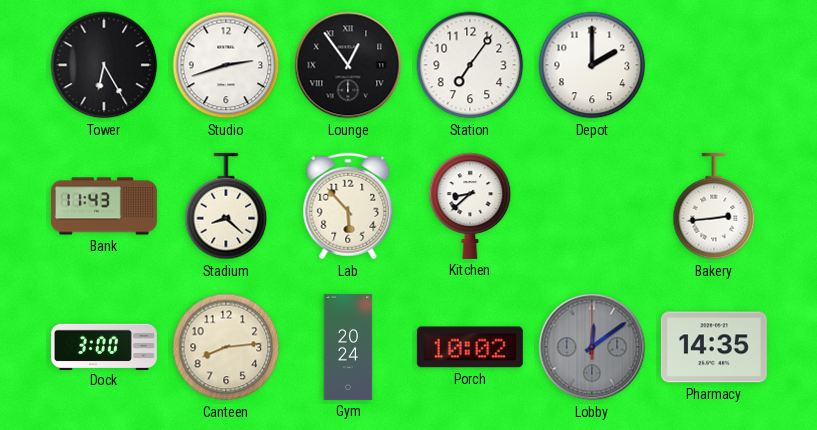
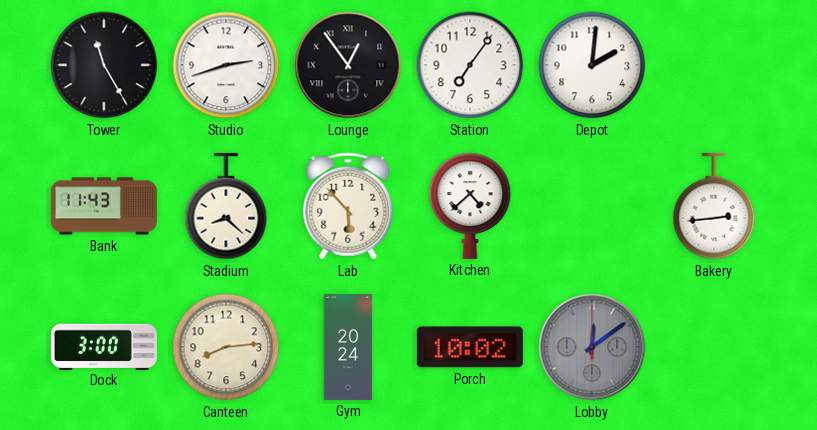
Tower: 6:25 -> 11:25
Depot: 2:00 -> 2:01
Kitchen: 8:38 -> 4:38
Pharmacy: 14:35 -> none
